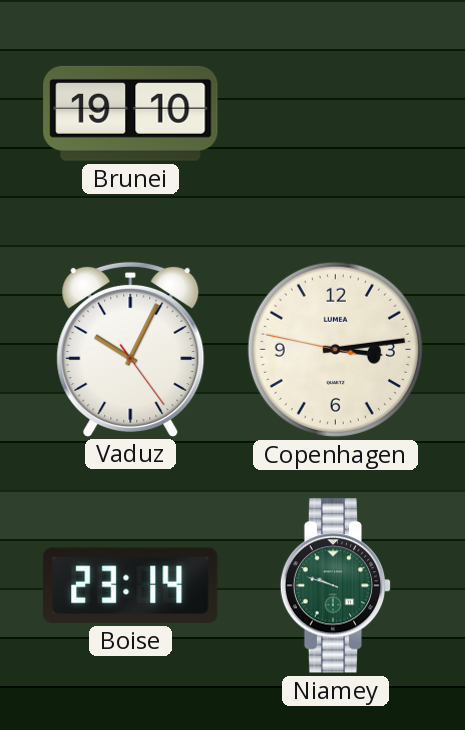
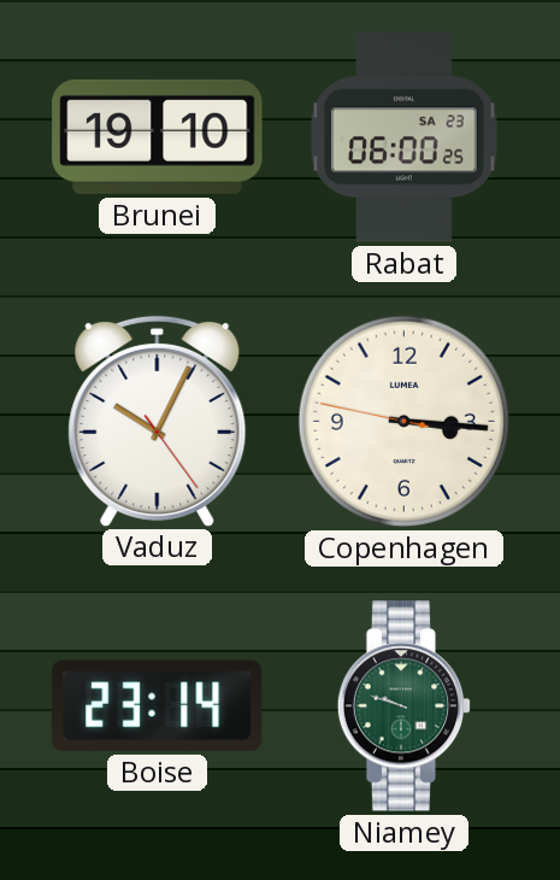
Rabat: none -> 06:00
Copenhagen: 3:13 -> 3:15
